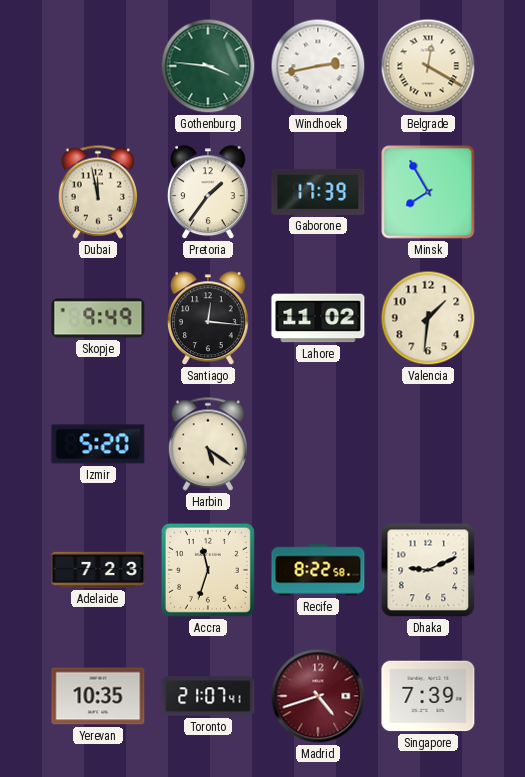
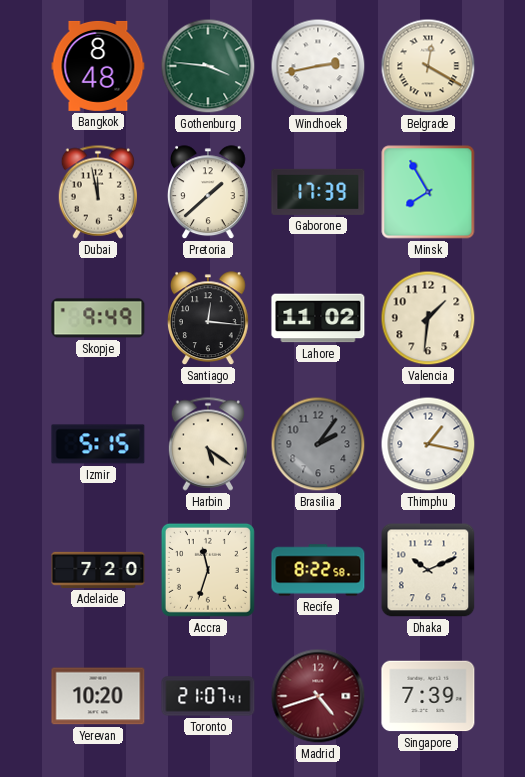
Bangkok: none -> 8:48
Pretoria: 1:36 -> 1:38
Izmir: 5:20 -> 5:15
Brasilia: none -> 2:06
Thimphu: none -> 1:17
Adelaide: 7:23 -> 7:20
Dhaka: 9:11 -> 10:11
Yerevan: 10:35 -> 10:20
